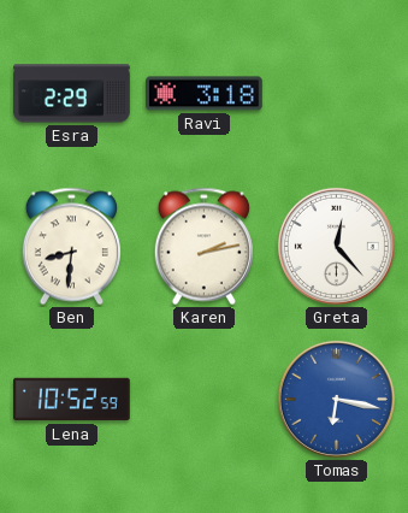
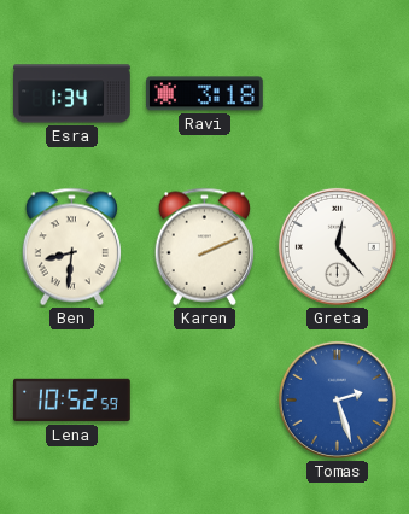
Esra: 2:29 -> 1:34
Karen: 2:13 -> 2:11
Tomas: 6:17 -> 2:27
